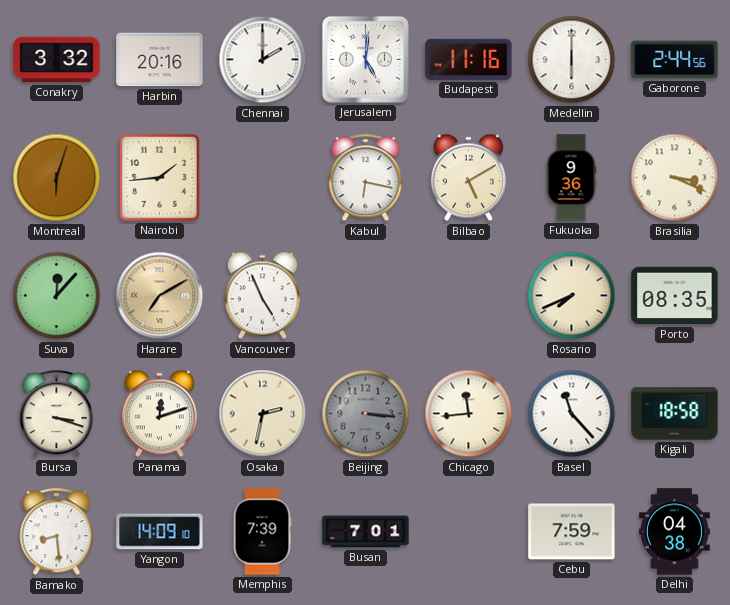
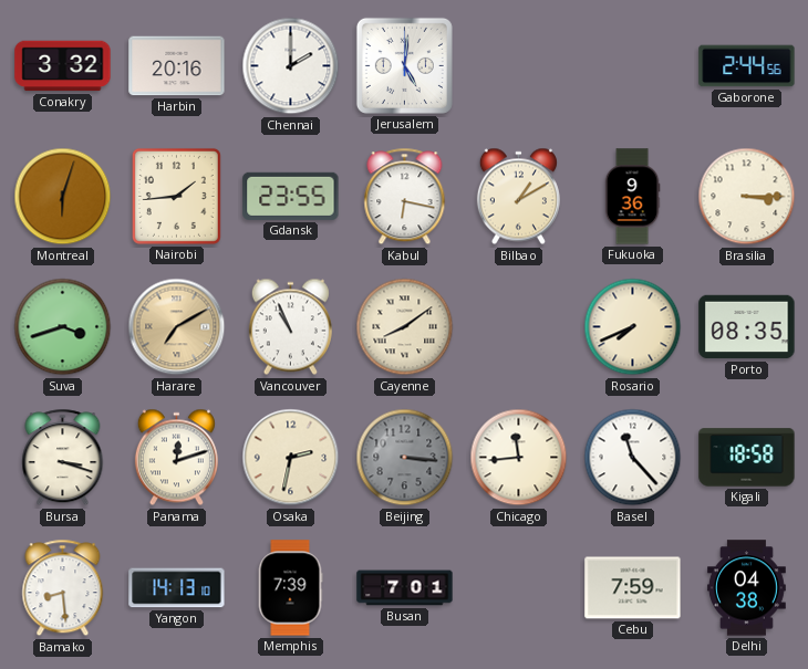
Budapest: 11:16 -> none
Medellin: 6:00 -> none
Gdansk: none -> 23:55
Bilbao: 5:10 -> 1:10
Brasilia: 3:19 -> 3:15
Suva: 12:07 -> 3:42
Vancouver: 4:56 -> 10:56
Cayenne: none -> 8:09
Yangon: 14:09 -> 14:13
